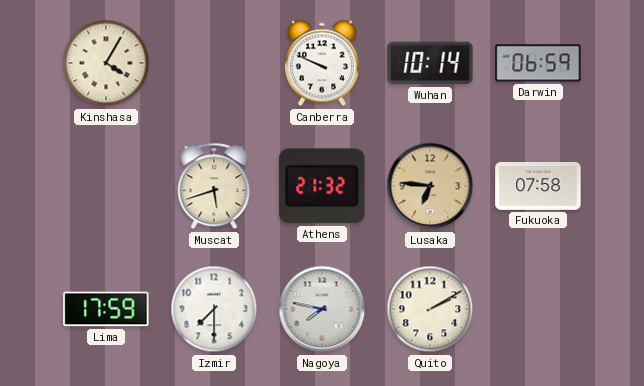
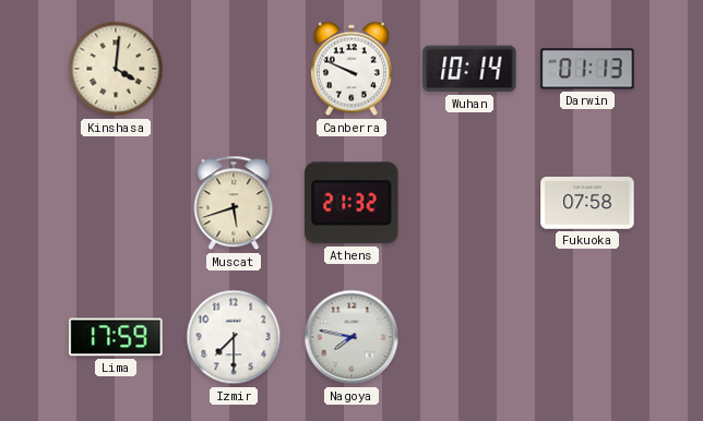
Kinshasa: 4:05 -> 4:01
Darwin: 06:59 -> 01:13
Lusaka: 6:46 -> none
Quito: 2:10 -> none
